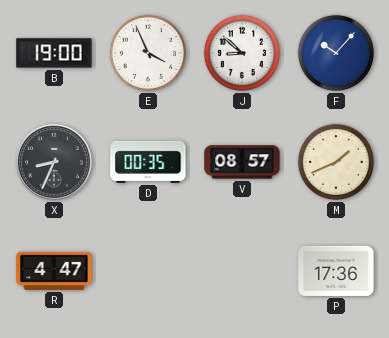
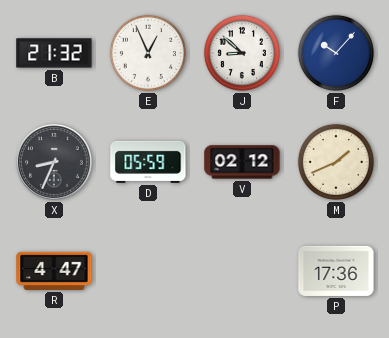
B: 19:00 -> 21:32
E: 3:56 -> 12:56
D: 00:35 -> 05:59
V: 08:57 -> 02:12
